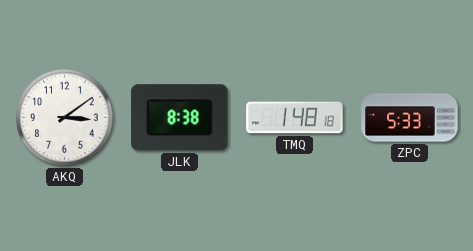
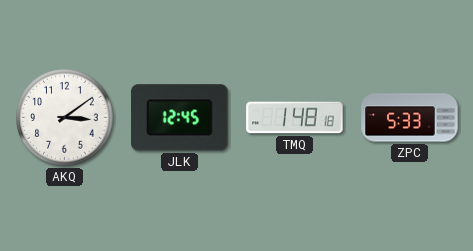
JLK: 8:38 -> 12:45
